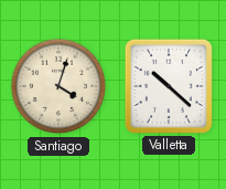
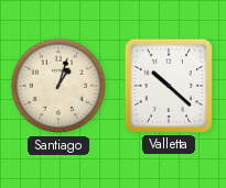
Santiago: 4:03 -> 1:03
